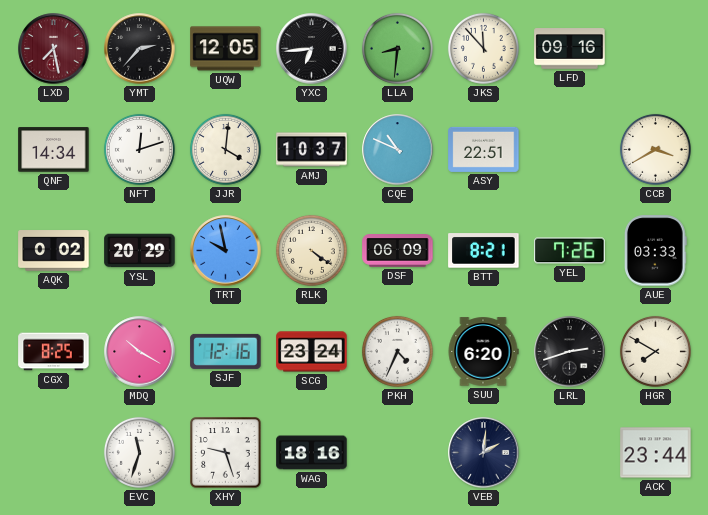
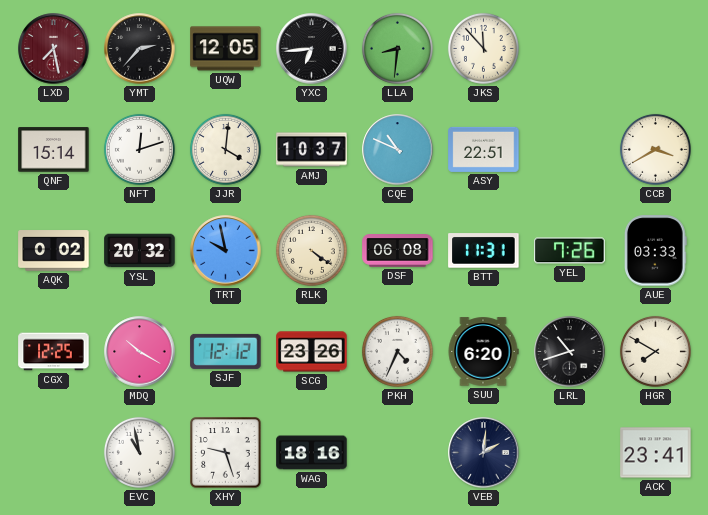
LFD: 09:16 -> none
QNF: 14:34 -> 15:14
YSL: 20:29 -> 20:32
DSF: 06:09 -> 06:08
BTT: 8:21 -> 11:31
CGX: 8:25 -> 12:25
SJF: 12:16 -> 12:12
SCG: 23:24 -> 23:26
LRL: 2:42 -> 10:42
EVC: 11:33 -> 10:58
ACK: 23:44 -> 23:41
